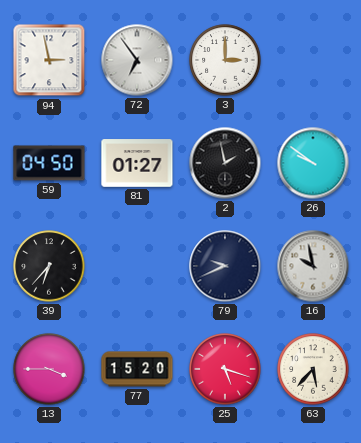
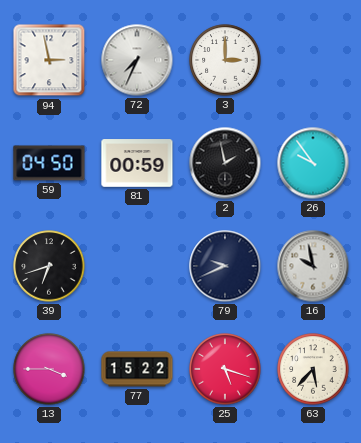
72: 6:54 -> 7:34
81: 01:27 -> 00:59
26: 9:51 -> 9:54
39: 6:37 -> 6:42
77: 15:20 -> 15:22
